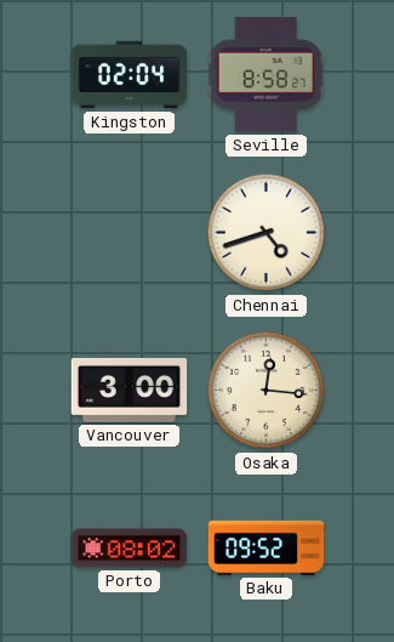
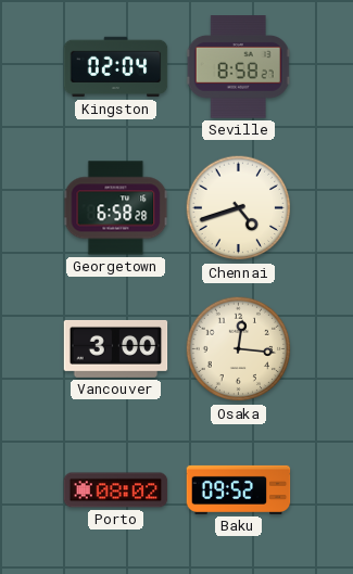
Georgetown: none -> 6:58
